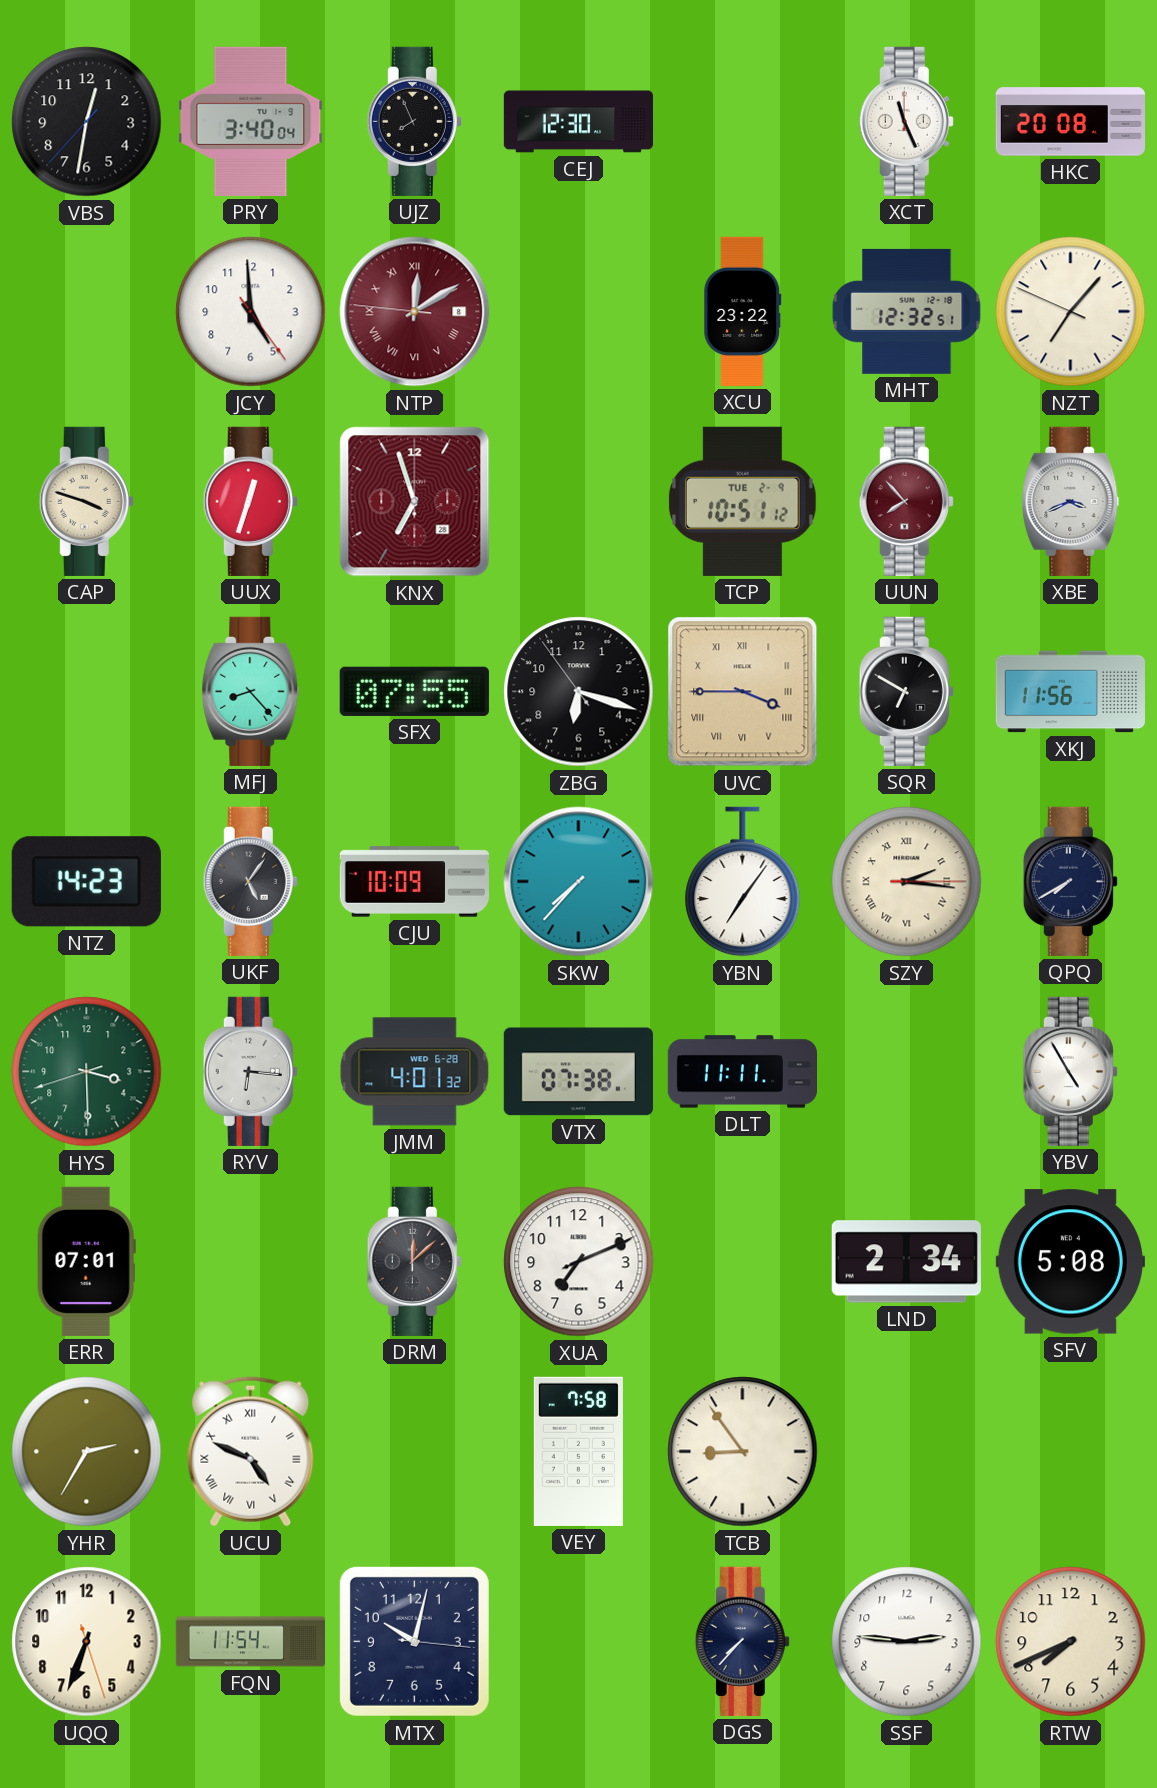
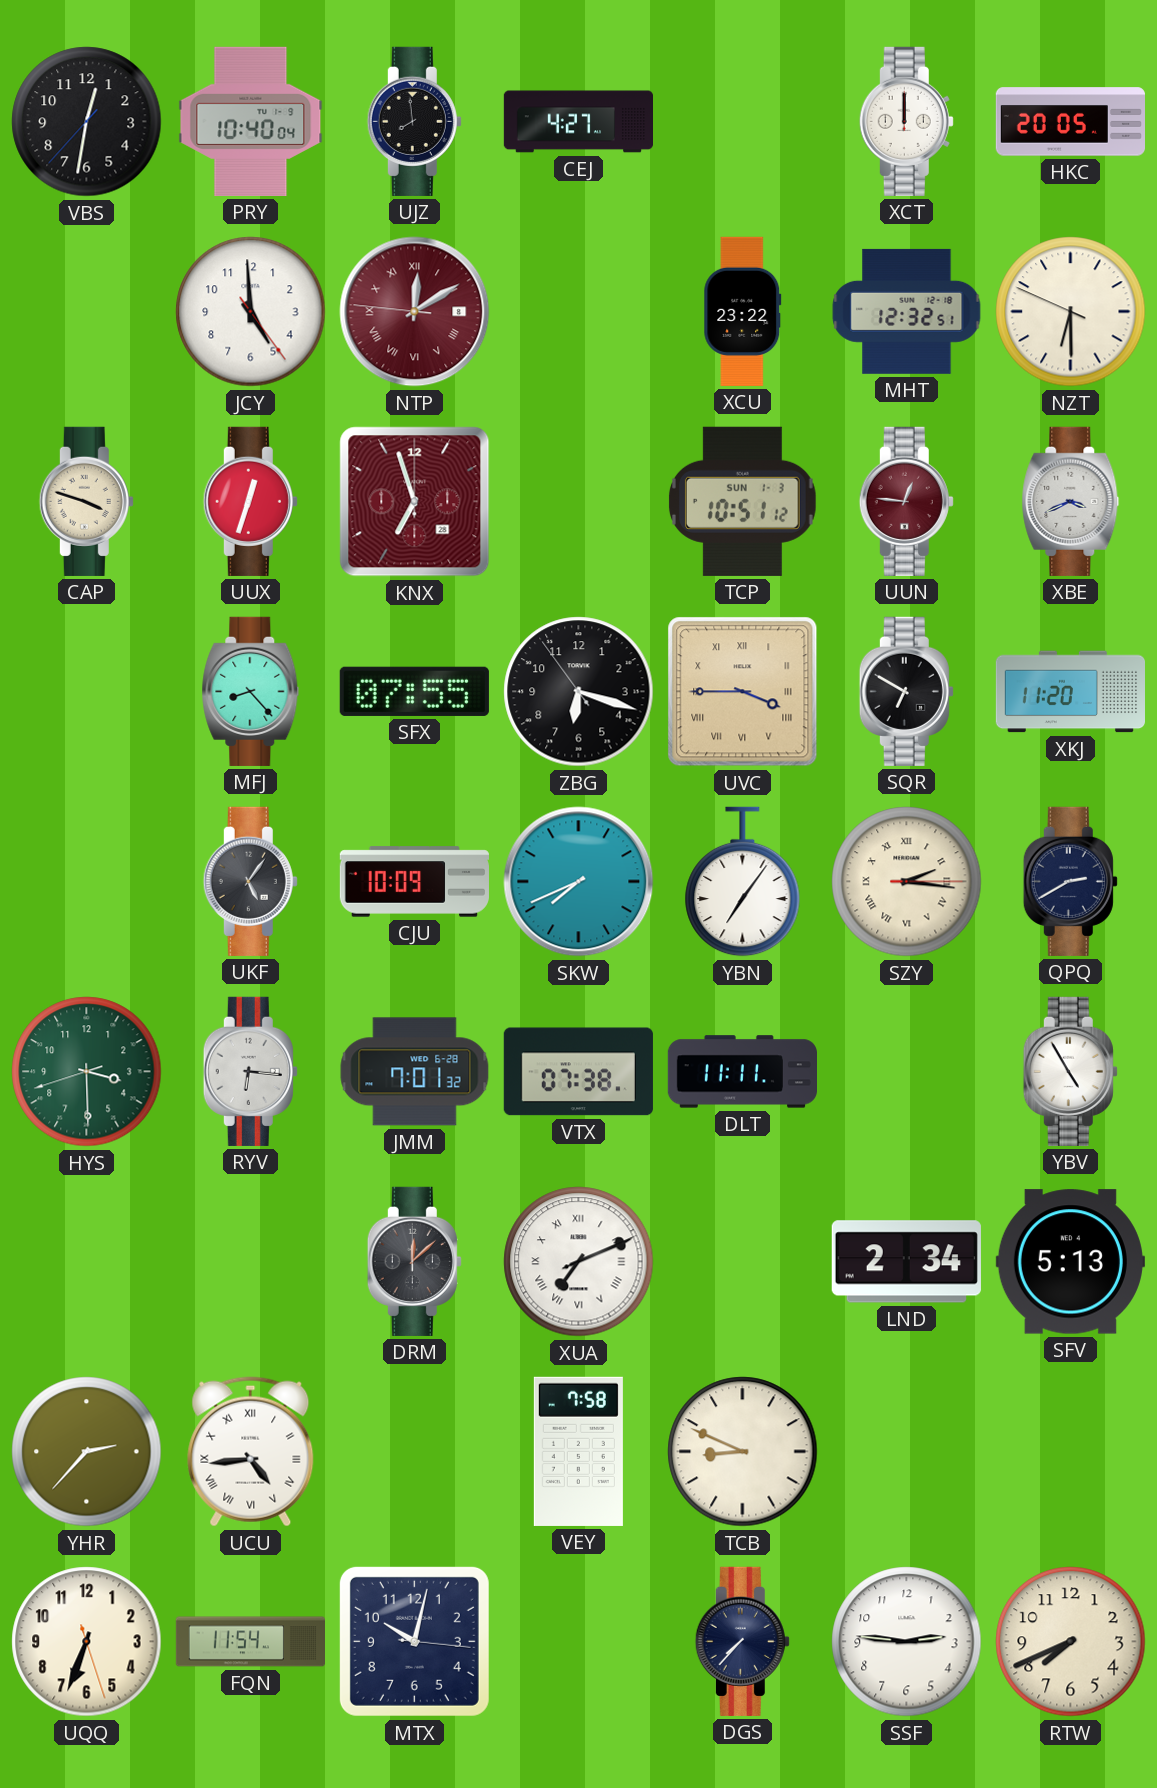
PRY: 3:40 -> 10:40
UJZ: 7:56 -> 7:59
CEJ: 12:30 -> 4:27
XCT: 11:26 -> 12:00
HKC: 20:08 -> 20:05
NZT: 7:06 -> 6:29
TCP date: TUE 2-9 -> SUN 1-3
UUN: 7:53 -> 12:46
XKJ: 11:56 -> 11:20
NTZ: 14:23 -> none
SKW: 7:37 -> 7:41
QPQ: 7:40 -> 2:40
JMM: 4:01 -> 7:01
ERR: 07:01 -> none
XUA numerals: Arabic -> Roman
SFV: 5:08 -> 5:13
YHR: 2:35 -> 2:37
UCU: 4:49 -> 4:44
TCB: 8:54 -> 8:49
